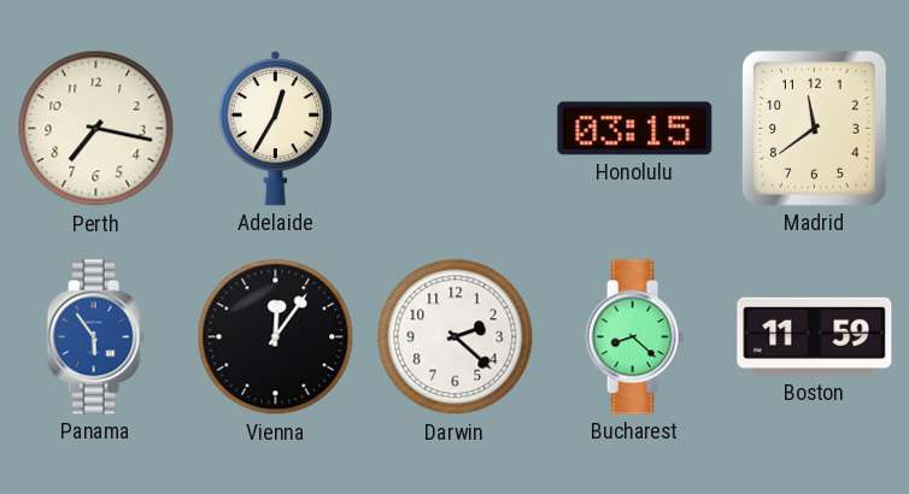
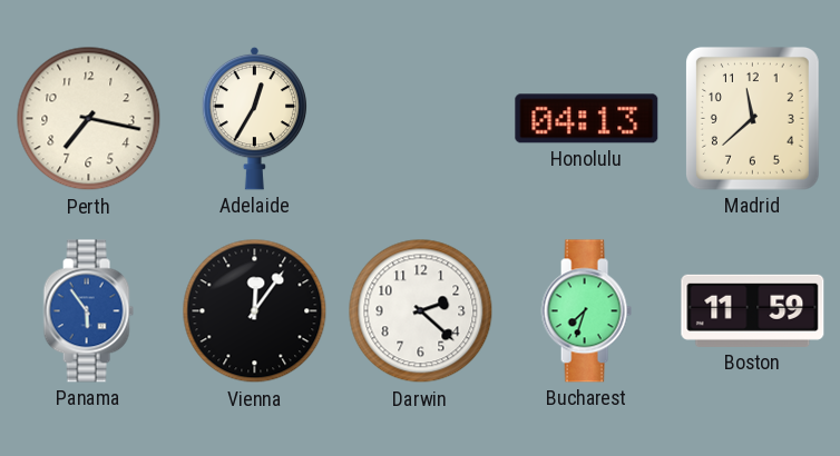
Honolulu: 03:15 -> 04:13
Madrid: 11:39 -> 11:38
Bucharest: 8:22 -> 7:33
